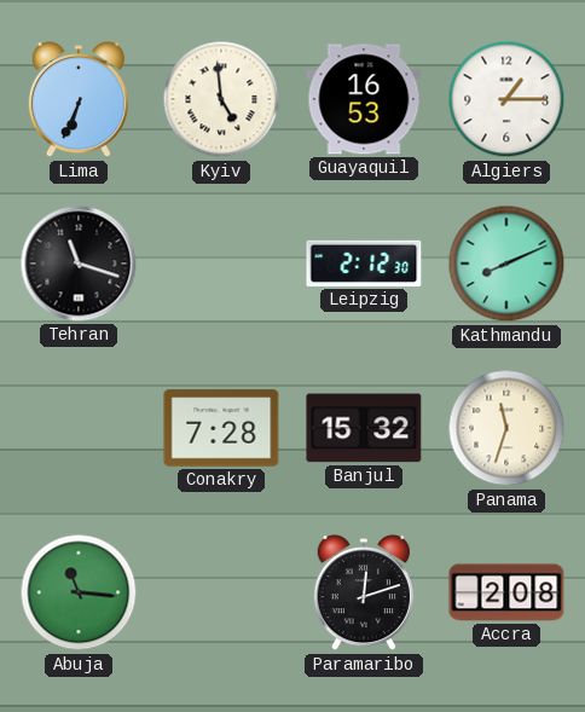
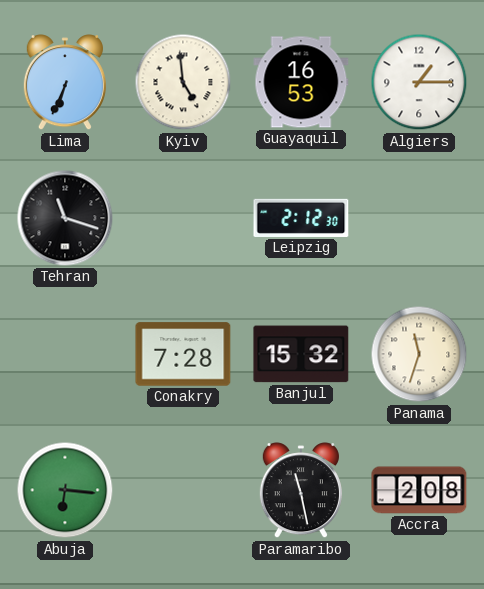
Kathmandu: 8:11 -> none
Abuja: 11:16 -> 6:16
Paramaribo: 12:12 -> 11:28
